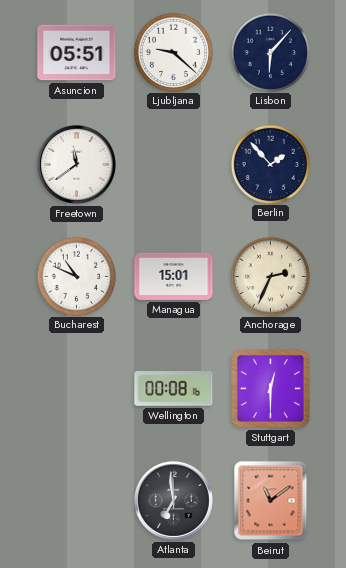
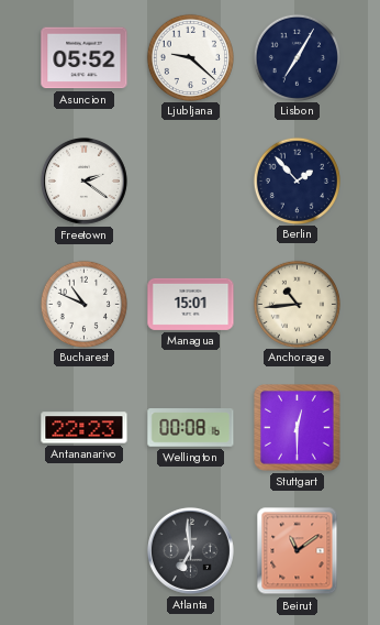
Asuncion: 05:51 -> 05:52
Lisbon: 6:07 -> 7:05
Freetown: 11:39 -> 2:21
Anchorage: 2:34 -> 10:44
Antananarivo: none -> 22:23
